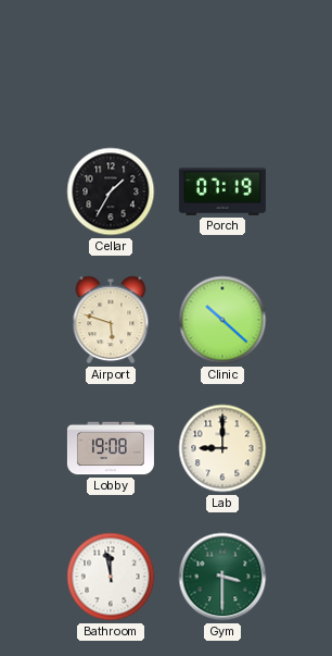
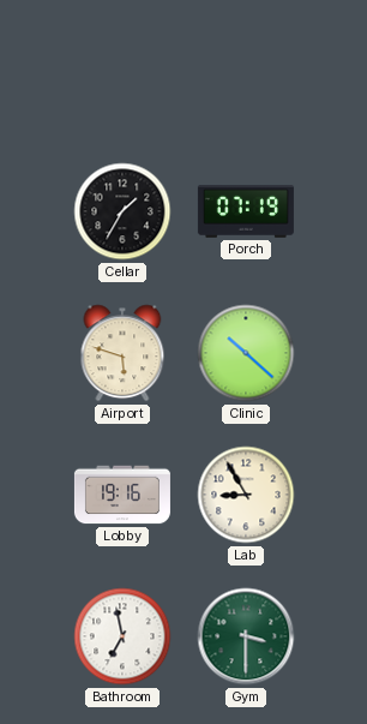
Lobby: 19:08 -> 19:16
Lab: 9:00 -> 8:55
Bathroom: 11:58 -> 6:58
